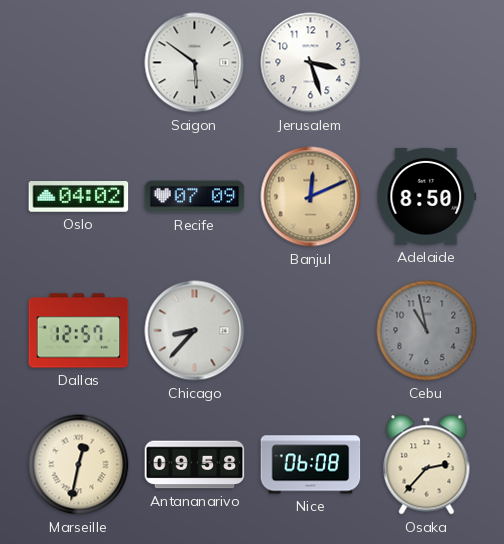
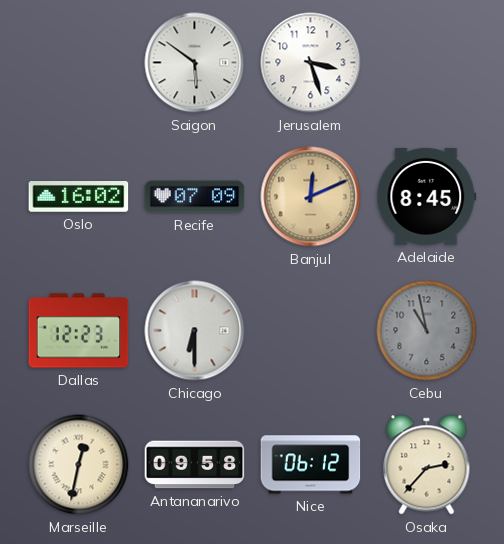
Oslo: 04:02 -> 16:02
Adelaide: 8:50 -> 8:45
Dallas: 12:57 -> 12:23
Chicago: 8:37 -> 6:30
Nice: 06:08 -> 06:12
